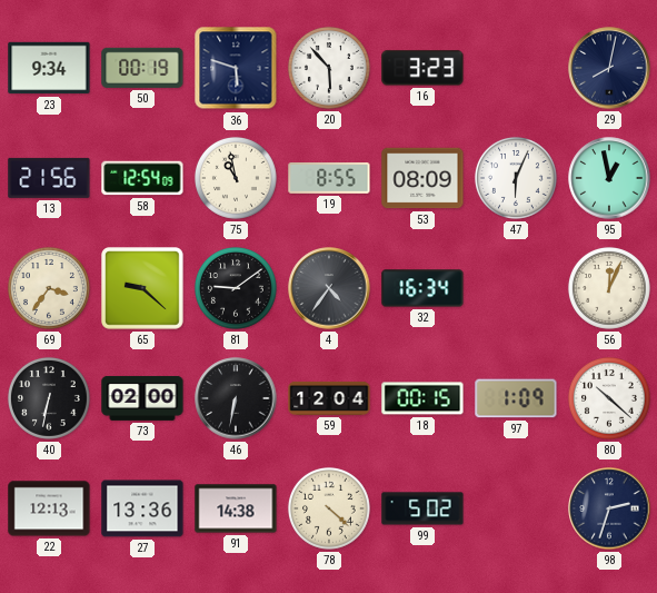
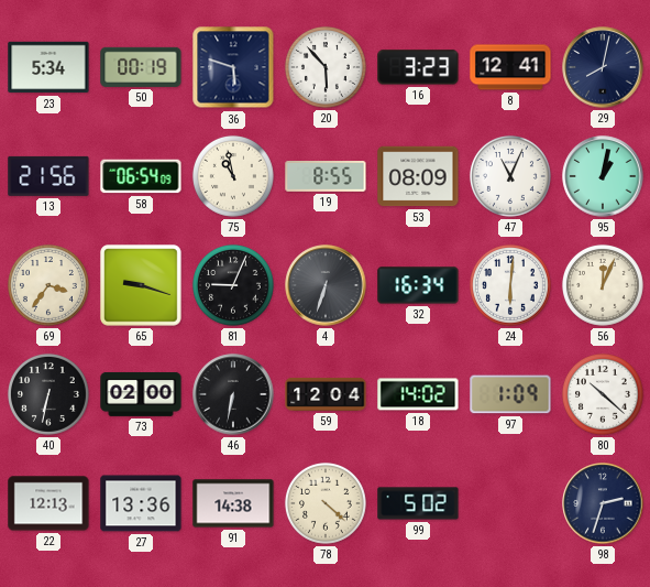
23: 9:34 -> 5:34
8: none -> 12:41
58: 12:54 -> 06:54
47: 6:04 -> 11:04
95: 12:58 -> 1:02
65: 9:22 -> 9:18
81: 9:09 -> 9:04
4: 4:36 -> 6:33
24: none -> 6:01
18: 00:15 -> 14:02
